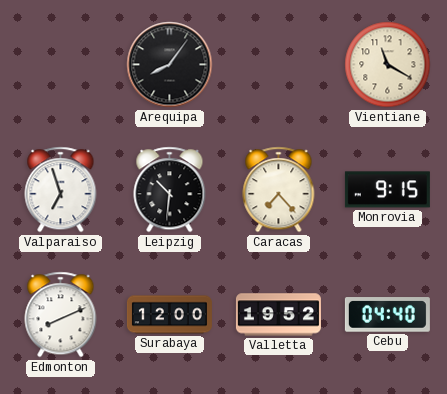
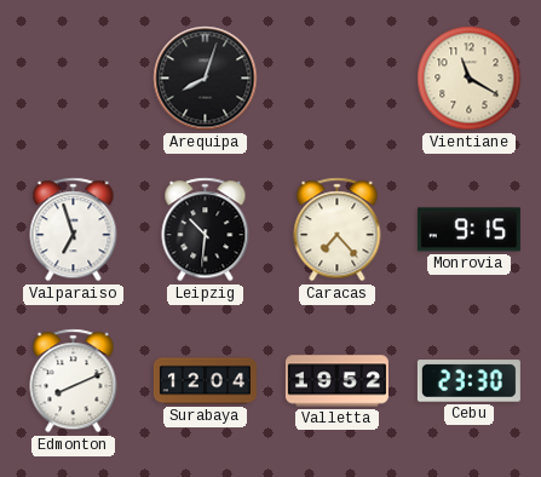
Arequipa: 8:06 -> 8:03
Surabaya: 12:00 -> 12:04
Cebu: 04:40 -> 23:30
